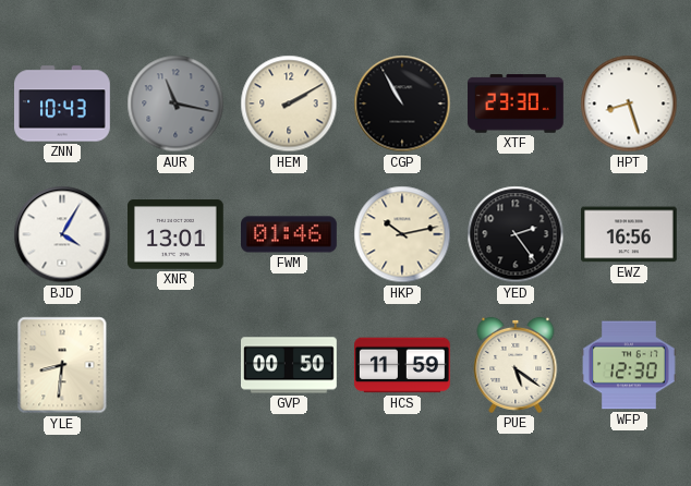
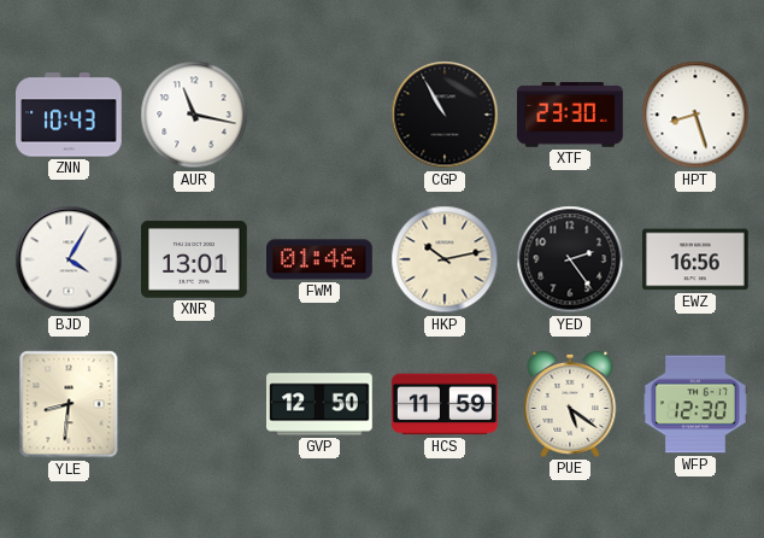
AUR dial: grey -> white
HEM: 2:10 -> none
GVP: 00:50 -> 12:50
